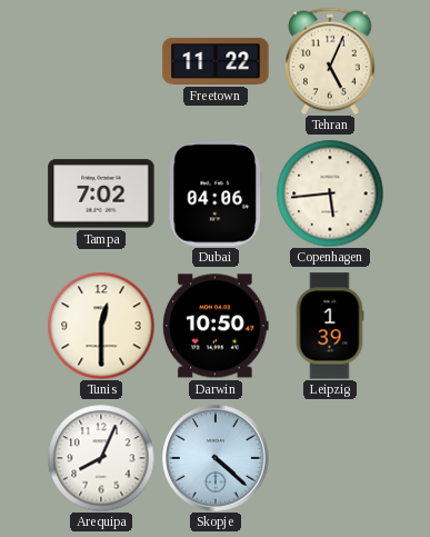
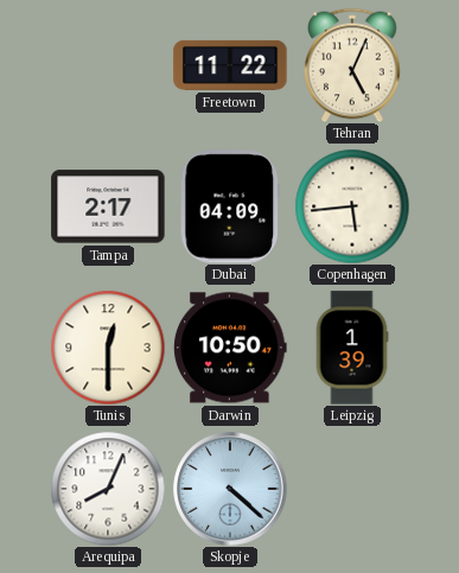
Tampa: 7:02 -> 2:17
Dubai: 04:06 -> 04:09
